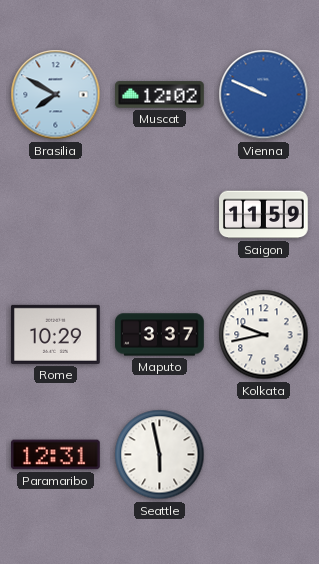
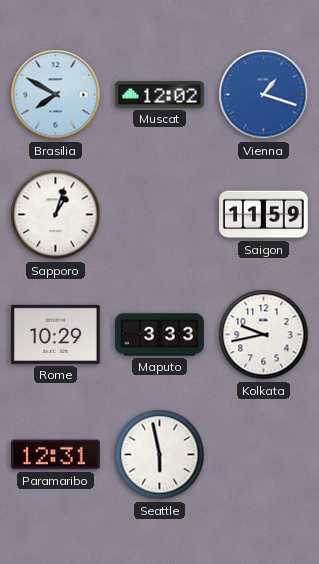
Vienna: 9:49 -> 1:18
Sapporo: none -> 1:03
Maputo: 3:37 -> 3:33
